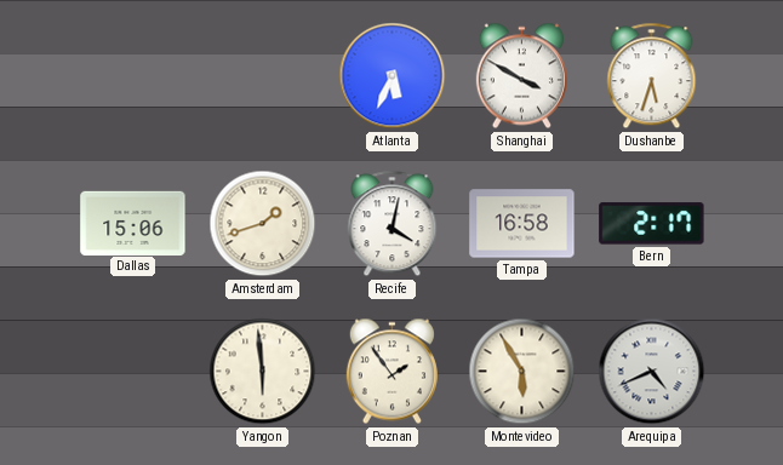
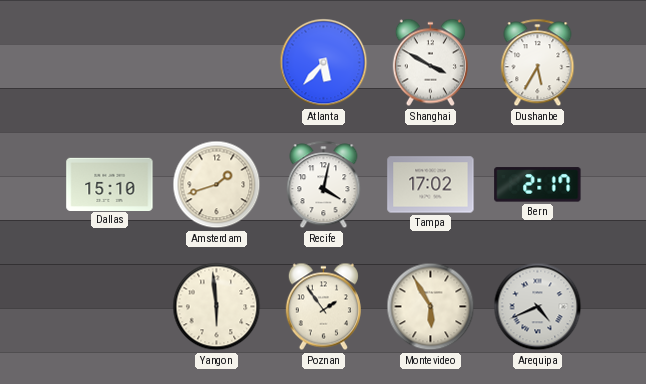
Atlanta: 5:34 -> 5:37
Dushanbe: 5:33 -> 5:35
Dallas: 15:06 -> 15:10
Tampa: 16:58 -> 17:02
